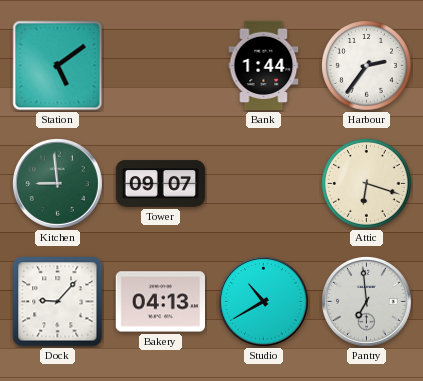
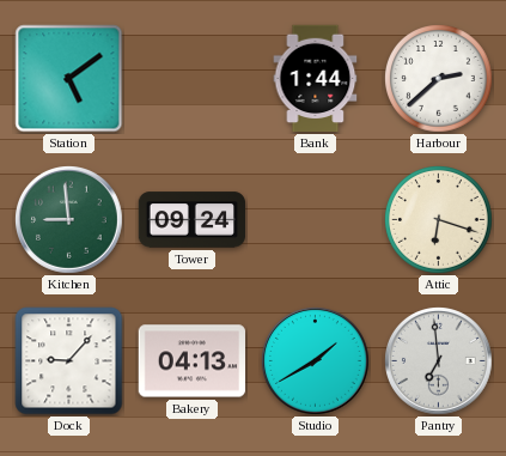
Harbour: 2:36 -> 2:38
Tower: 09:07 -> 09:24
Studio: 10:40 -> 1:40
